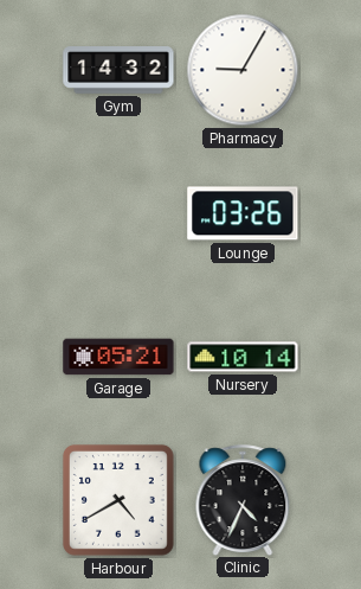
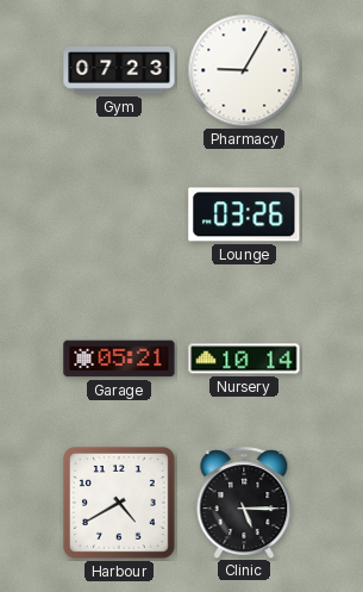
Gym: 14:32 -> 07:23
Clinic: 4:34 -> 5:15
